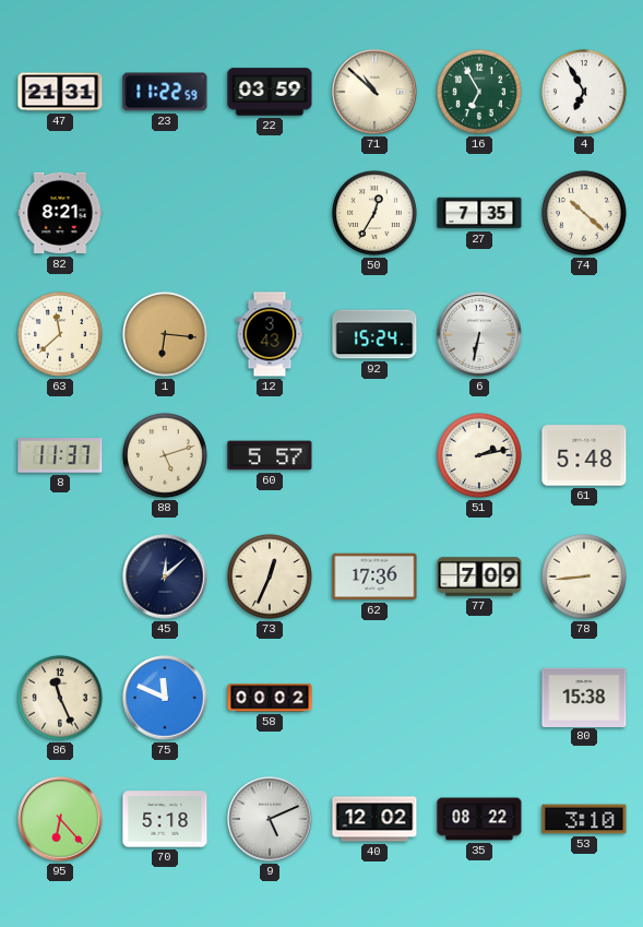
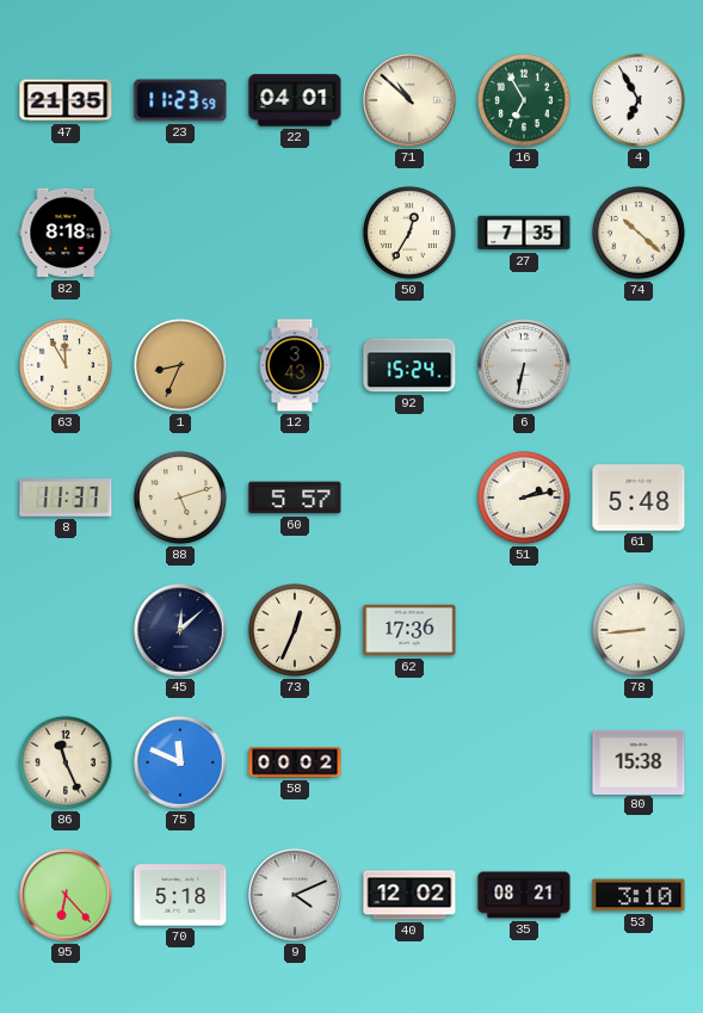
47: 21:31 -> 21:35
23: 11:22 -> 11:23
22: 03:59 -> 04:01
82: 8:21 -> 8:18
63: 11:38 -> 11:55
1: 6:16 -> 8:34
77: 7:09 -> none
9: 5:11 -> 4:11
35: 08:22 -> 08:21
